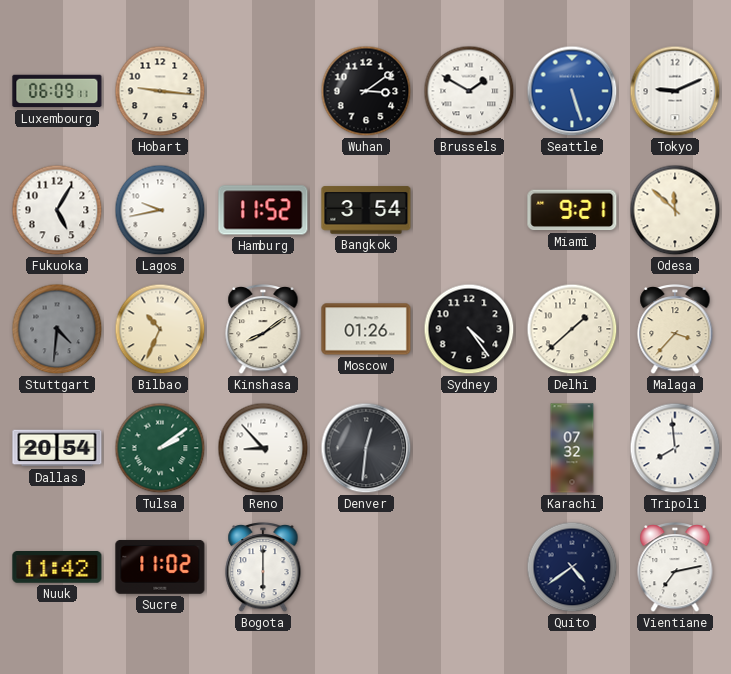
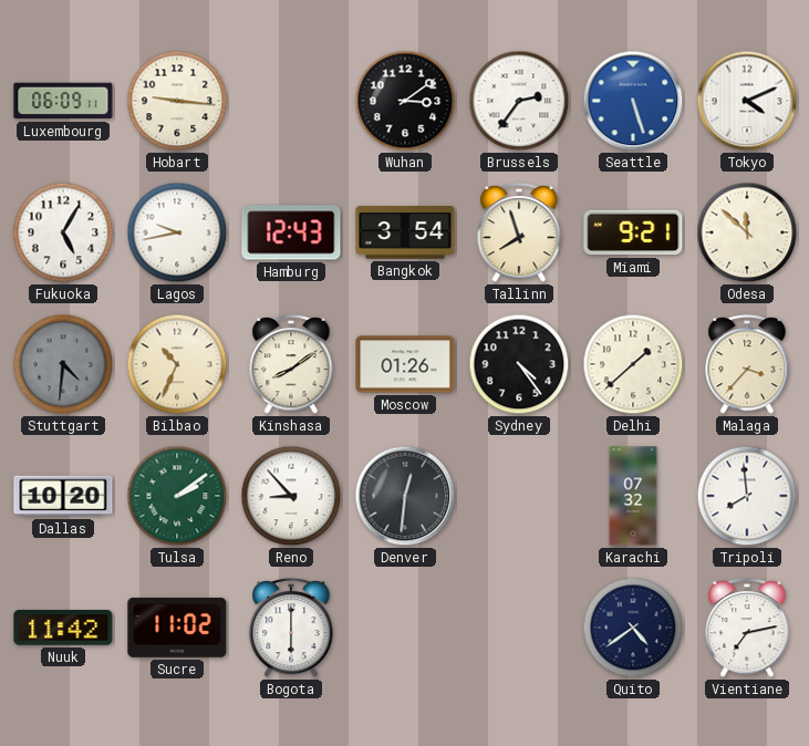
Brussels: 1:50 -> 2:36
Tokyo: 9:11 -> 4:11
Hamburg: 11:52 -> 12:43
Tallinn: none -> 7:57
Dallas: 20:54 -> 10:20
